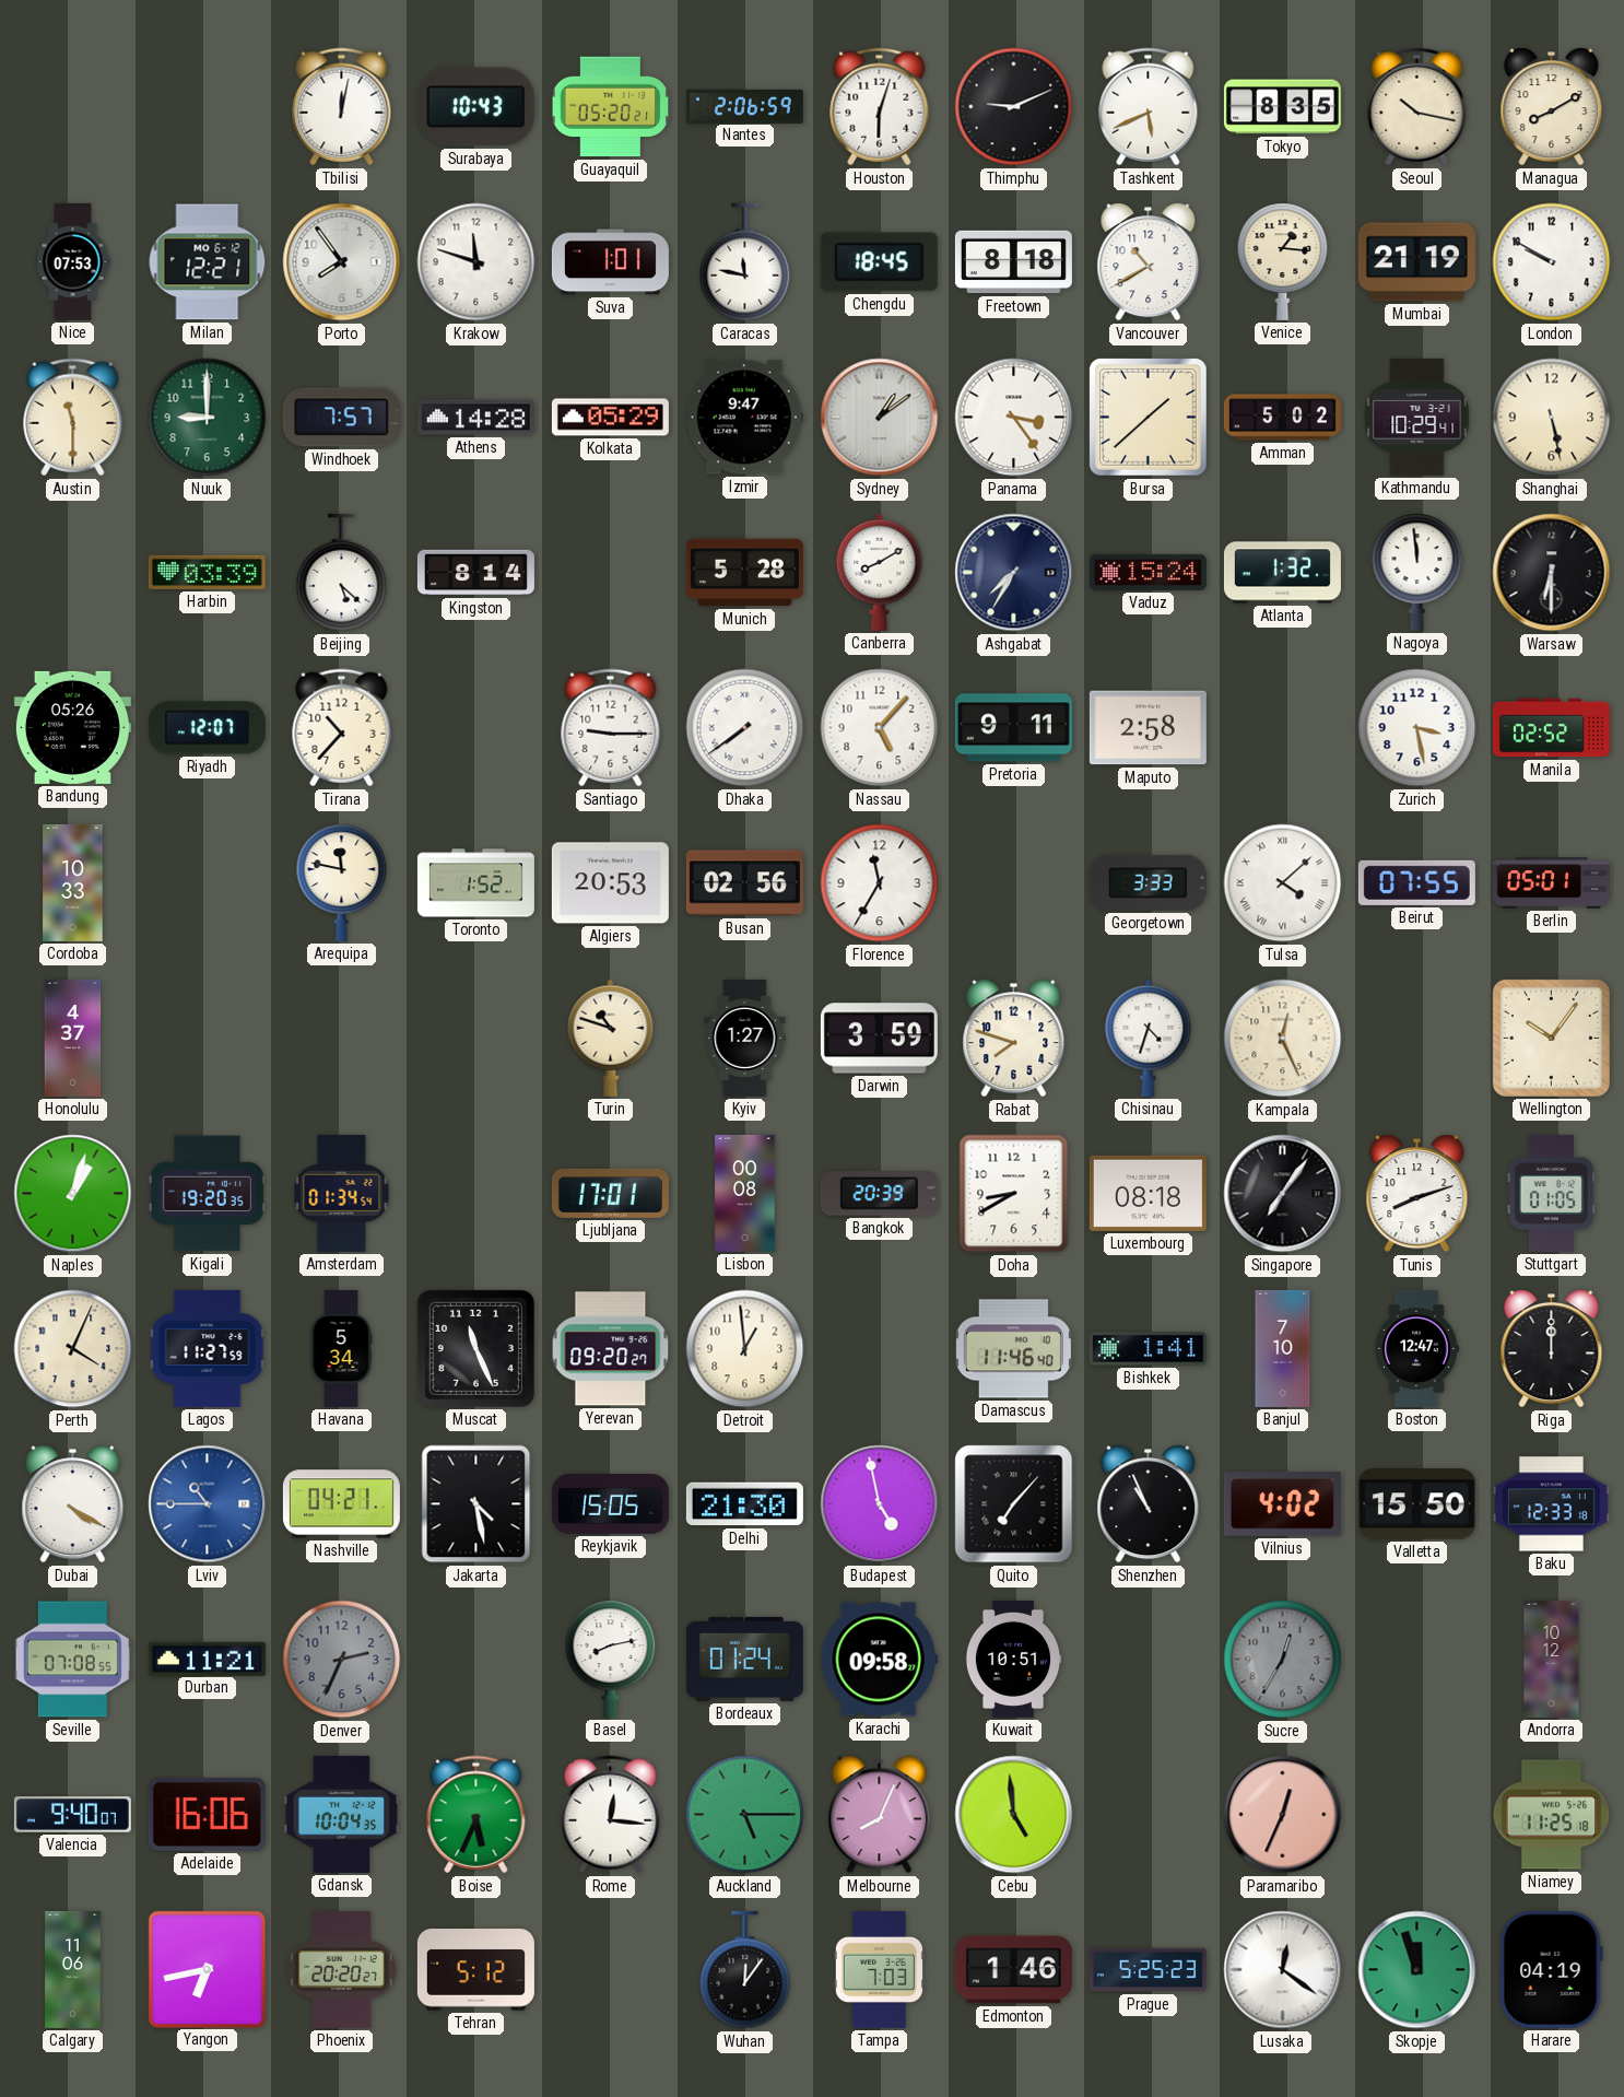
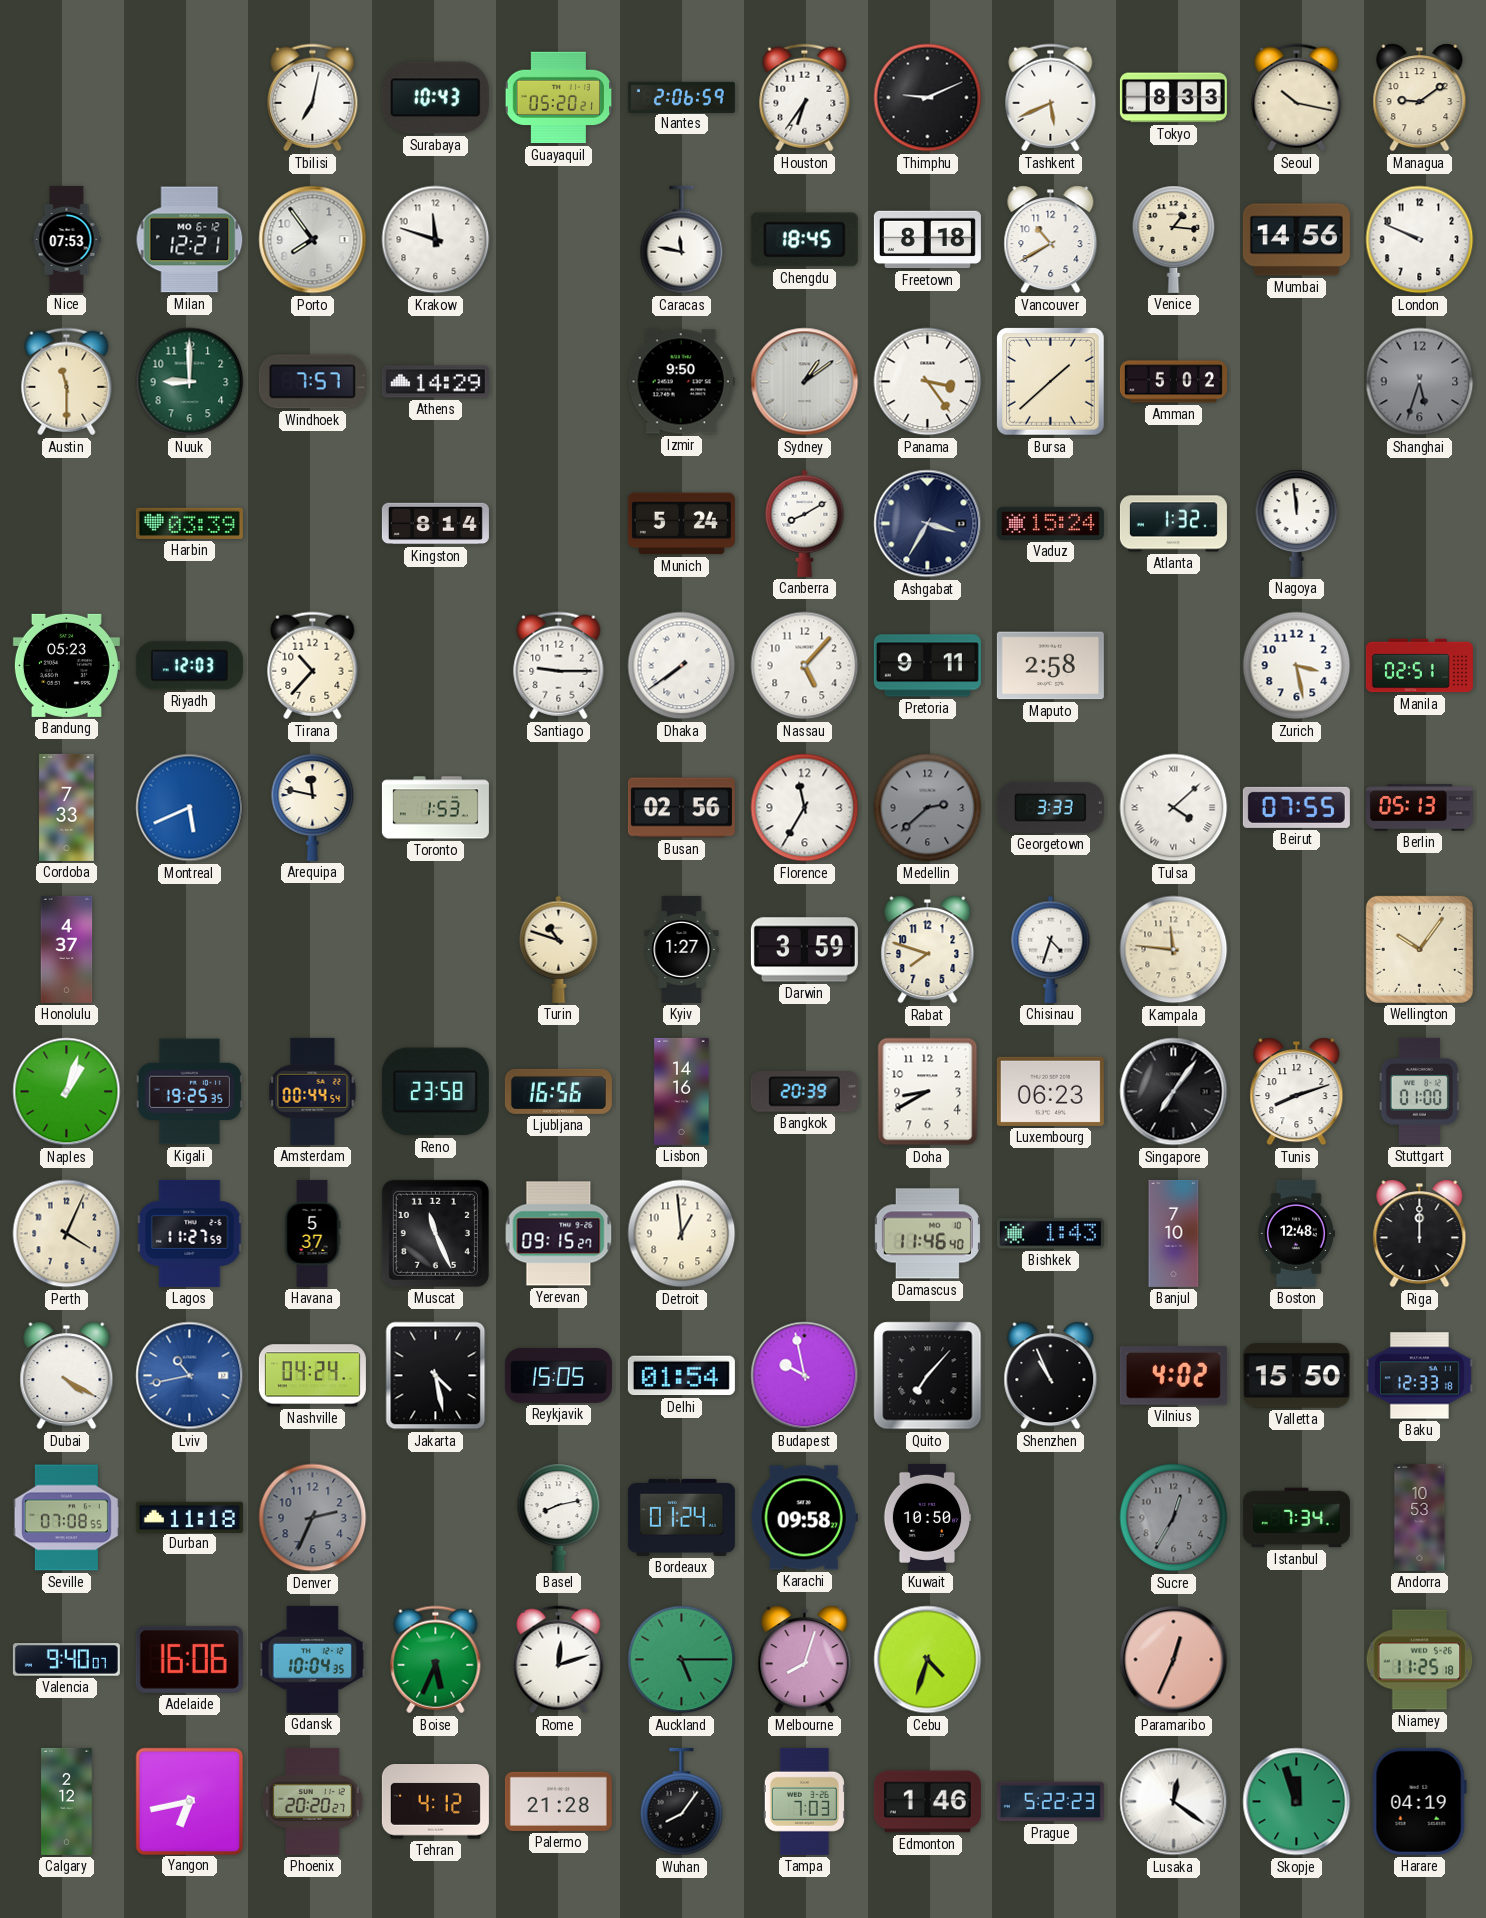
Tbilisi: 12:02 -> 7:02
Houston: 6:03 -> 6:36
Tokyo: 8:35 -> 8:33
Managua: 8:10 -> 9:09
Suva: 1:01 -> none
Mumbai: 21:19 -> 14:56
London: 9:50 -> 9:49
Athens: 14:28 -> 14:29
Kolkata: 05:29 -> none
Izmir: 9:47 -> 9:50
Kathmandu: 10:29 -> none
Shanghai: 5:28 -> 5:33
Shanghai dial: cream -> grey
Beijing: 5:22 -> none
Munich: 5:28 -> 5:24
Ashgabat: 7:35 -> 3:35
Warsaw: 6:30 -> none
Bandung: 05:26 -> 05:23
Riyadh: 12:07 -> 12:03
Manila: 02:52 -> 02:51
Cordoba: 10:33 -> 7:33
Montreal: none -> 5:41
Toronto: 1:52 -> 1:53
Algiers: 20:53 -> none
Medellin: none -> 2:38
Berlin: 05:01 -> 05:13
Kampala: 12:26 -> 11:46
Kigali: 19:20 -> 19:25
Amsterdam: 01:34 -> 00:44
Reno: none -> 23:58
Ljubljana: 17:01 -> 16:56
Lisbon: 00:08 -> 14:16
Luxembourg: 08:18 -> 06:23
Stuttgart: 01:05 -> 01:00
Havana: 5:34 -> 5:37
Yerevan: 09:20 -> 09:15
Bishkek: 1:41 -> 1:43
Boston: 12:47 -> 12:48
Lviv: 10:45 -> 10:43
Nashville: 04:21 -> 04:24
Delhi: 21:30 -> 01:54
Budapest: 4:58 -> 9:58
Durban: 11:21 -> 11:18
Kuwait: 10:51 -> 10:50
Istanbul: none -> 7:34
Andorra: 10:12 -> 10:53
Rome: 12:16 -> 12:12
Melbourne: 8:04 -> 8:03
Cebu: 4:59 -> 4:33
Calgary: 11:06 -> 2:12
Tehran: 5:12 -> 4:12
Palermo: none -> 21:28
Wuhan: 12:06 -> 8:06
Prague: 5:25 -> 5:22
